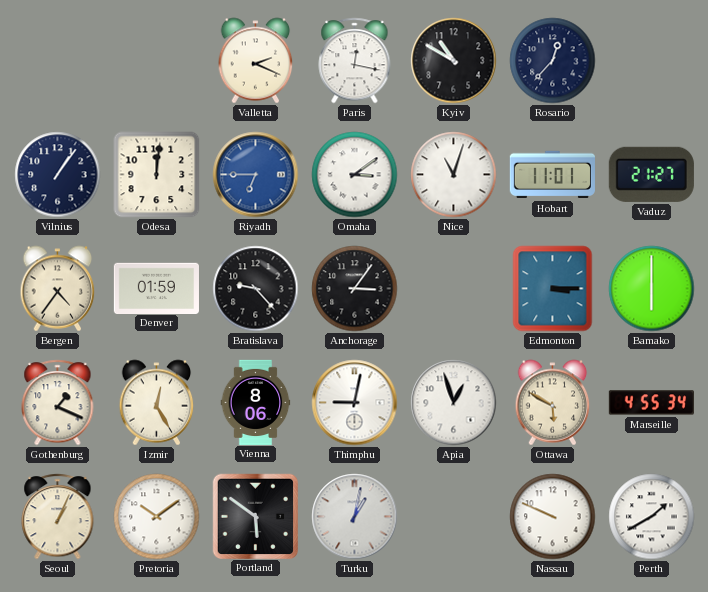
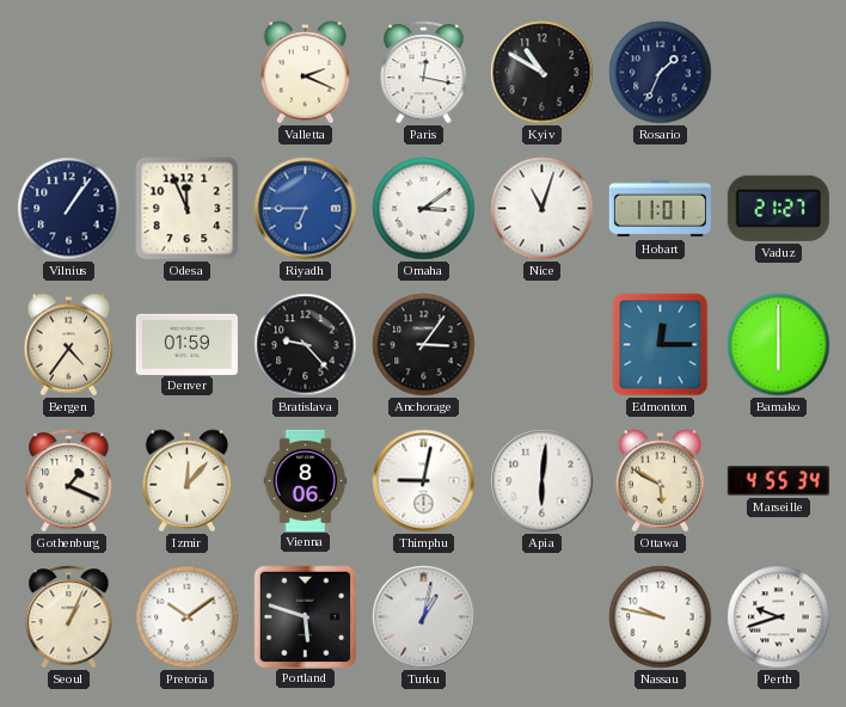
Rosario: 12:37 -> 1:34
Odesa: 12:01 -> 11:56
Edmonton: 3:15 -> 12:15
Izmir: 12:25 -> 12:07
Apia: 12:57 -> 6:01
Portland: 5:51 -> 5:48
Nassau: 9:49 -> 9:47
Perth: 1:40 -> 9:42
